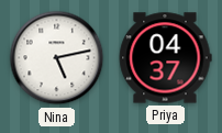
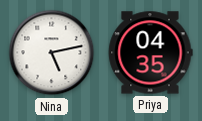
Priya: 04:37 -> 04:35
